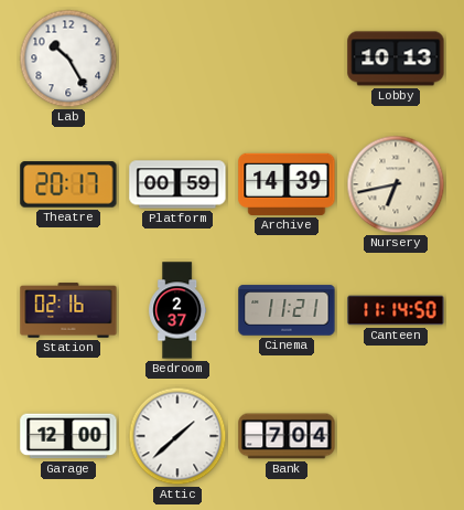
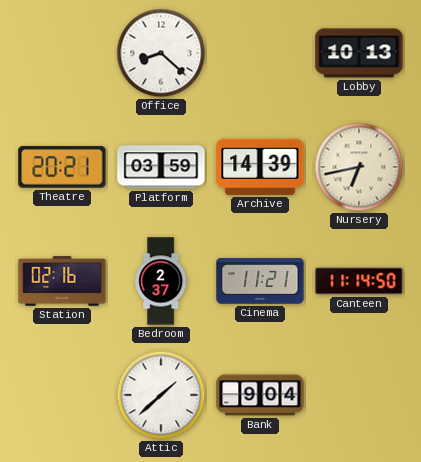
Lab: 10:25 -> none
Office: none -> 8:22
Theatre: 20:17 -> 20:21
Platform: 00:59 -> 03:59
Garage: 12:00 -> none
Bank: 7:04 -> 9:04
